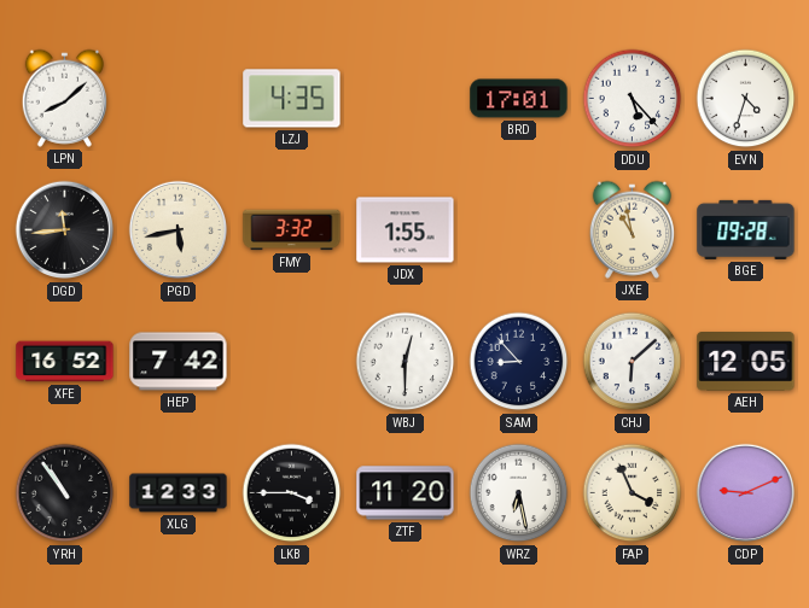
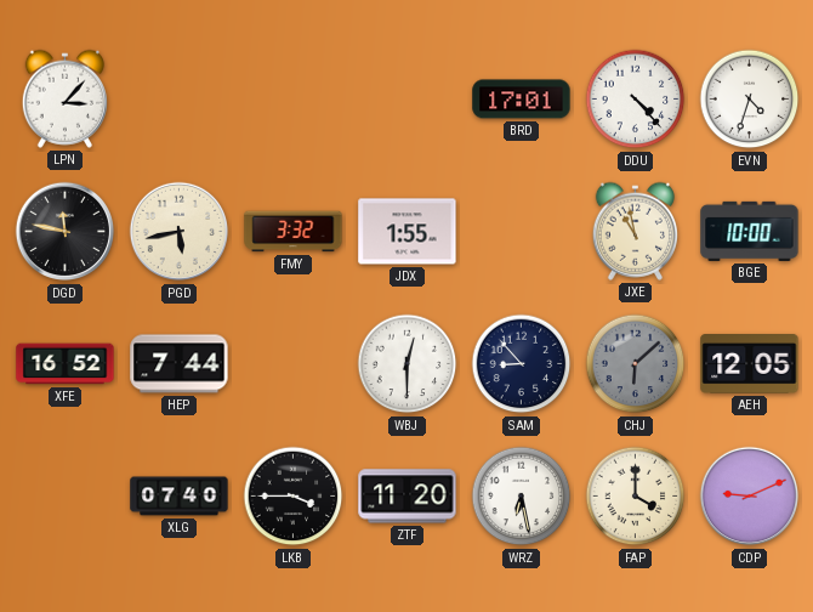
LPN: 8:08 -> 3:07
LZJ: 4:35 -> none
DDU: 5:23 -> 4:23
DGD: 11:44 -> 11:47
BGE: 09:28 -> 10:00
HEP: 7:42 -> 7:44
CHJ dial: white -> grey
YRH: 10:54 -> none
XLG: 12:33 -> 07:40
FAP: 3:56 -> 4:00
